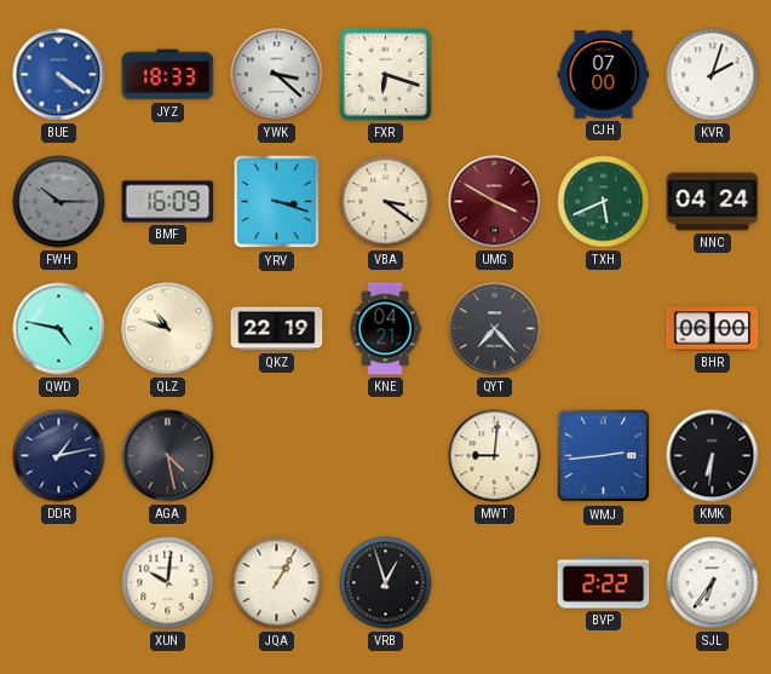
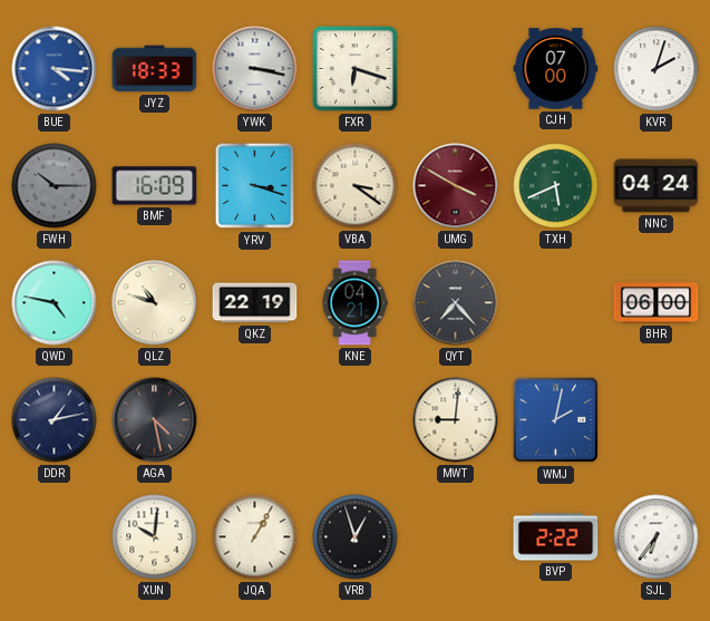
BUE: 4:21 -> 4:16
YWK: 3:22 -> 3:17
WMJ: 2:44 -> 2:02
KMK: 6:31 -> none
